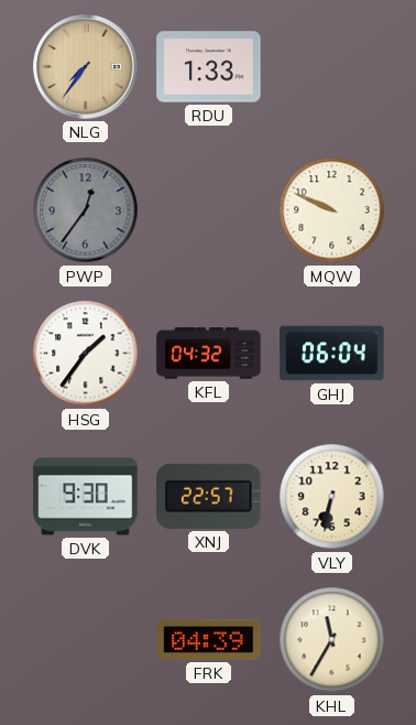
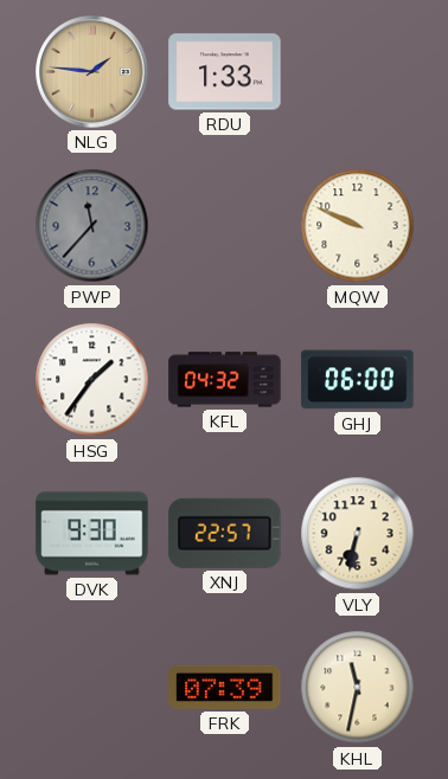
NLG: 7:36 -> 1:46
PWP: 12:36 -> 11:37
GHJ: 06:04 -> 06:00
FRK: 04:39 -> 07:39
KHL: 11:35 -> 11:32
